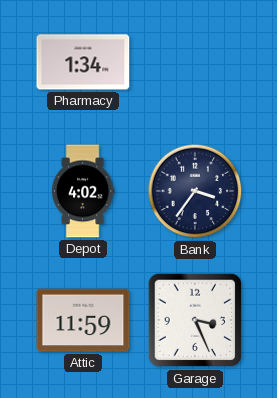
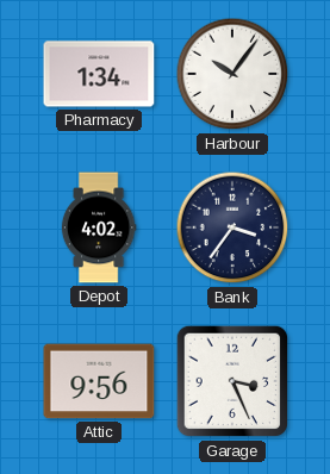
Harbour: none -> 10:06
Attic: 11:59 -> 9:56
